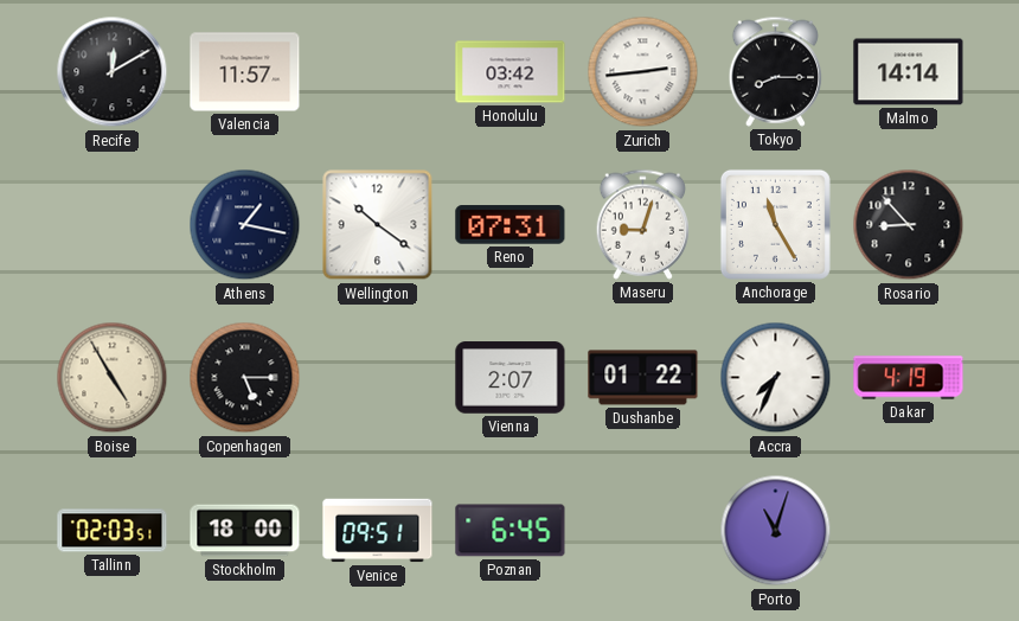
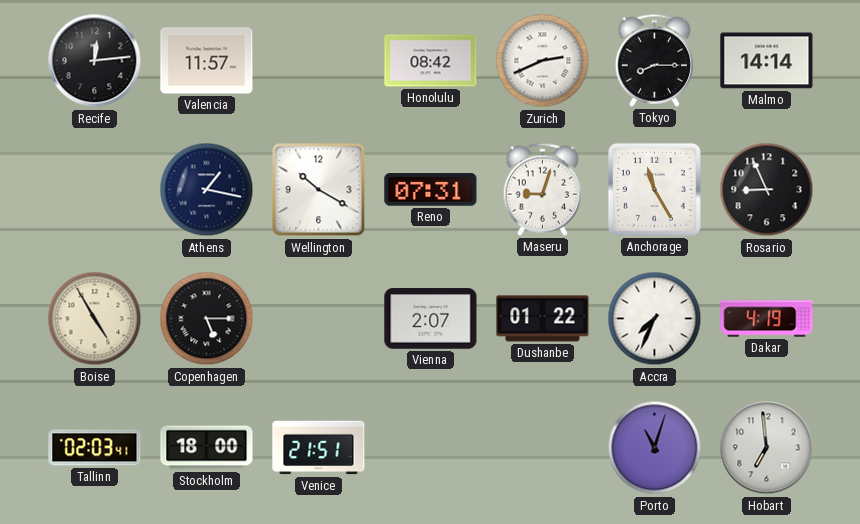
Recife: 12:10 -> 12:14
Honolulu: 03:42 -> 08:42
Zurich: 2:44 -> 2:41
Wellington: 10:21 -> 10:20
Rosario: 8:53 -> 8:56
Tallinn: 02:03:51 -> 02:03:41
Venice: 09:51 -> 21:51
Poznan: 6:45 -> none
Hobart: none -> 6:59
